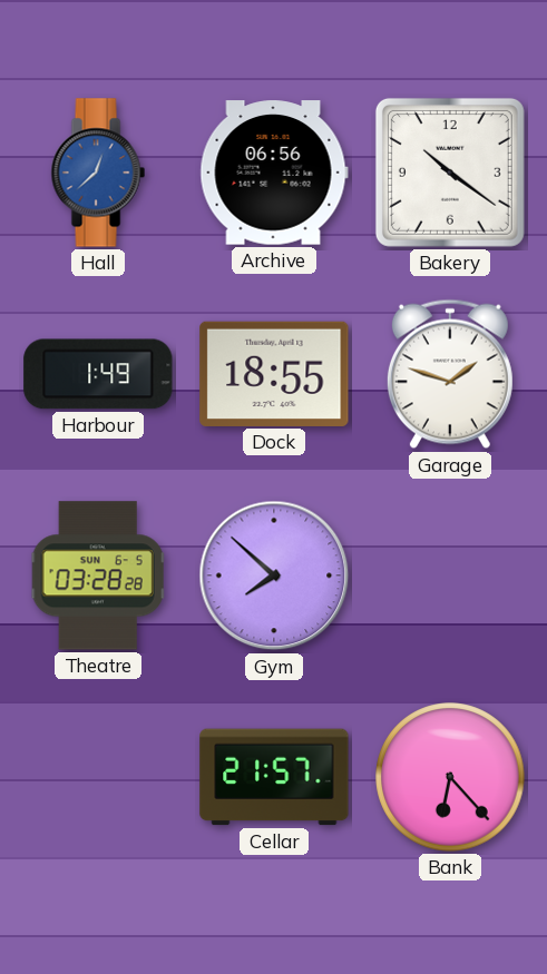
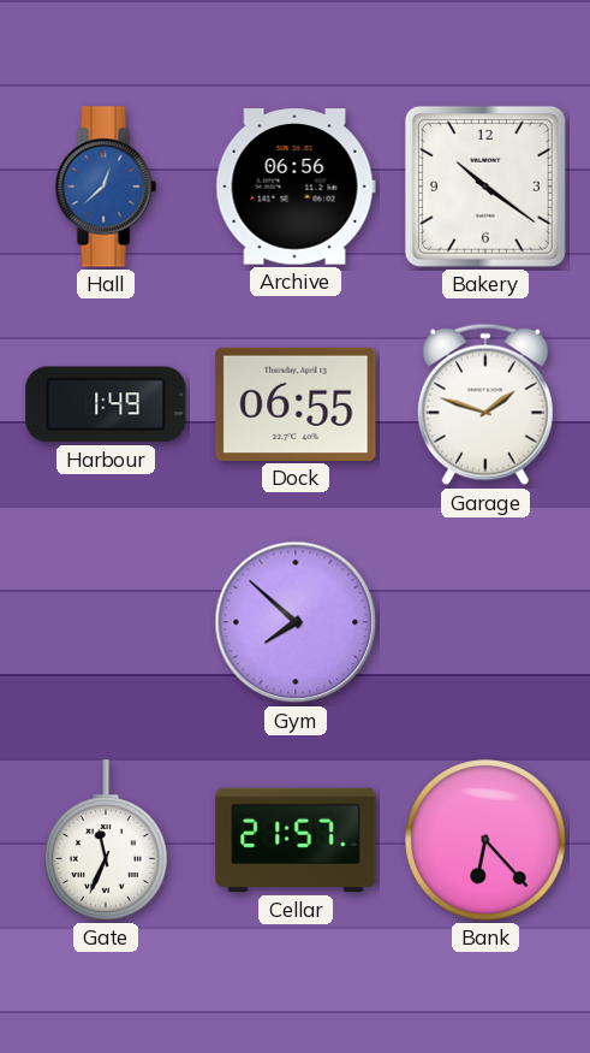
Dock: 18:55 -> 06:55
Theatre: 03:28 -> none
Gate: none -> 11:34
